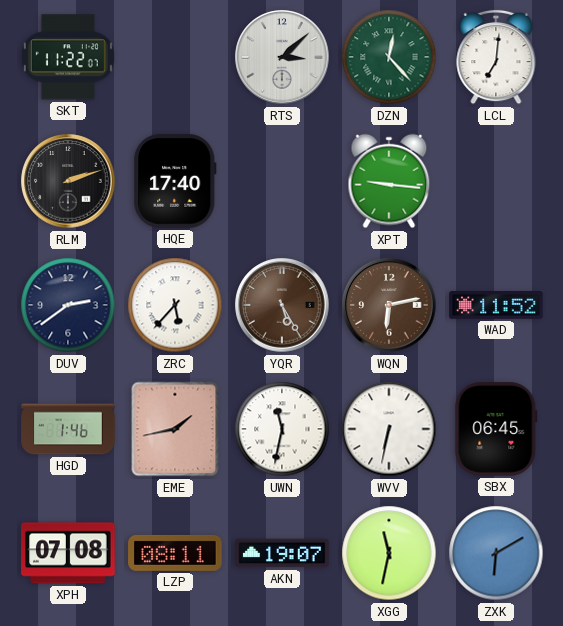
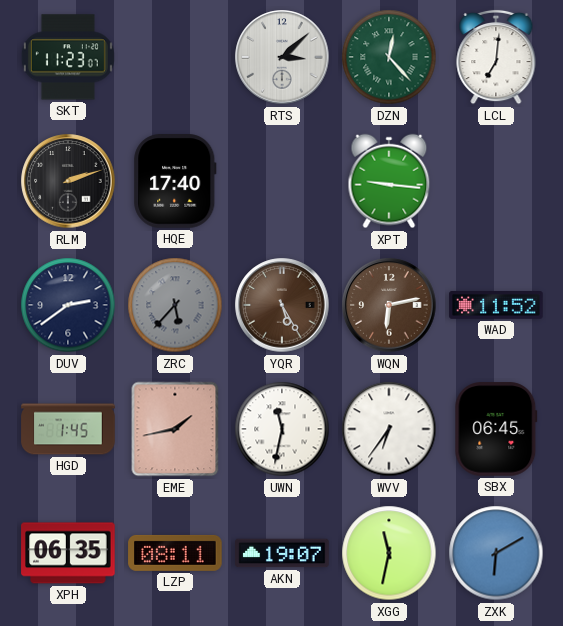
SKT: 11:22 -> 11:23
ZRC dial: white -> grey
HGD: 1:46 -> 1:45
WVV: 6:32 -> 6:36
XPH: 07:08 -> 06:35
